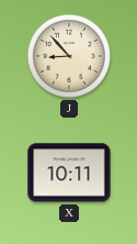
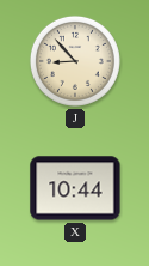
X: 10:11 -> 10:44
